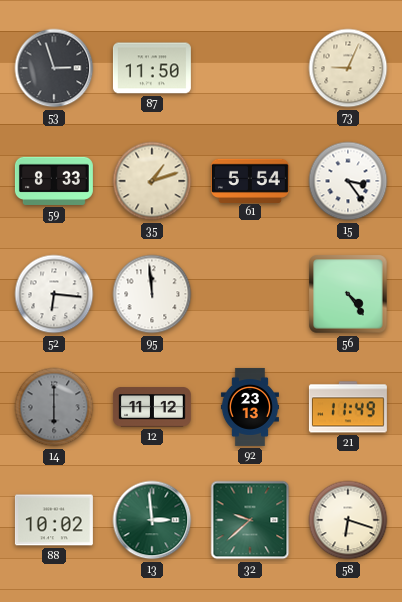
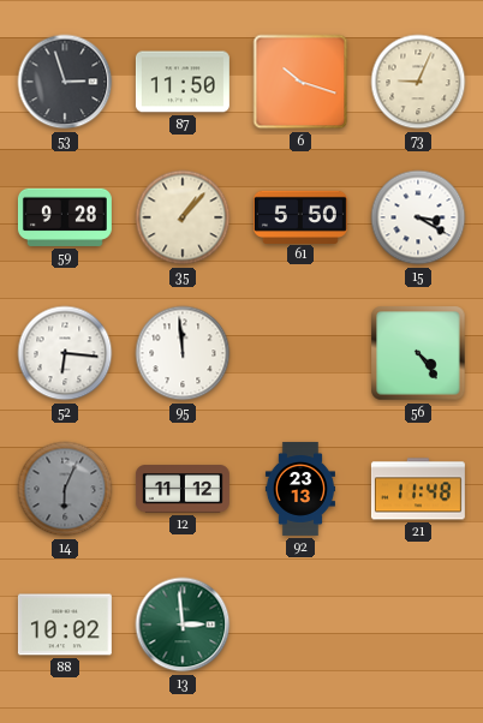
6: none -> 10:18
59: 8:33 -> 9:28
35: 1:12 -> 1:07
61: 5:54 -> 5:50
15: 3:24 -> 3:20
14: 6:00 -> 6:04
21: 11:49 -> 11:48
32: 9:38 -> none
58: 6:18 -> none
